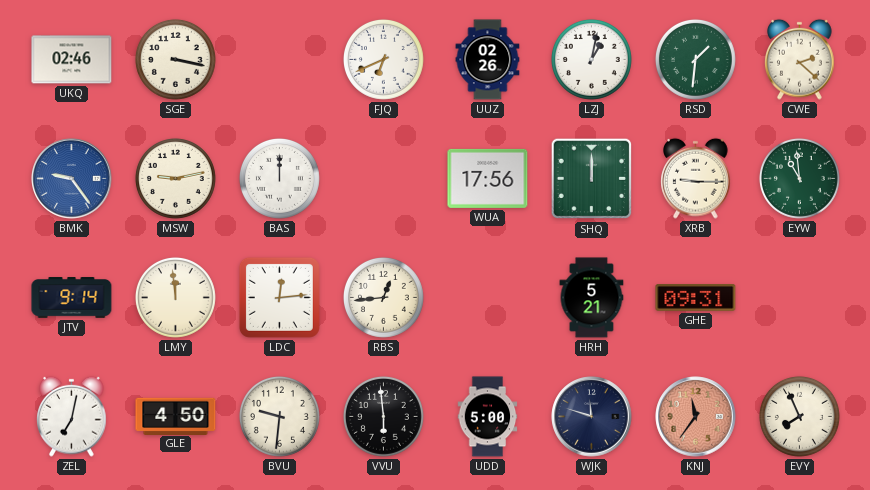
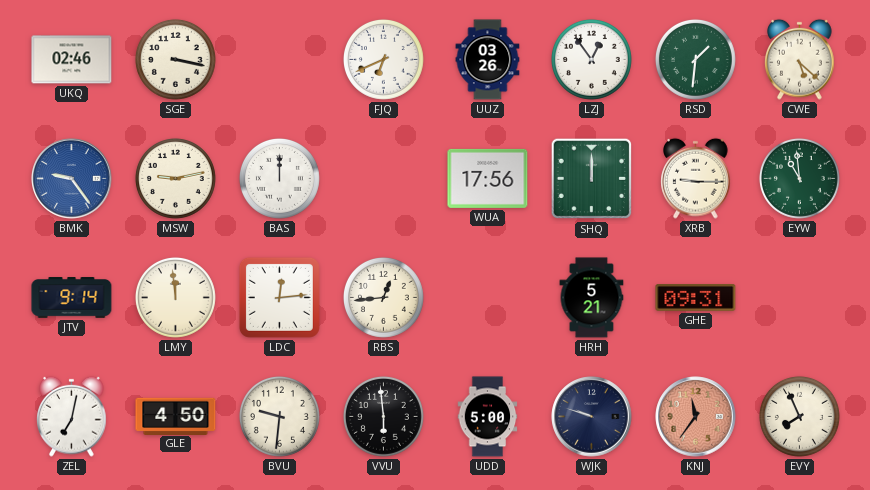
UUZ: 02:26 -> 03:26
LZJ: 1:02 -> 12:54
CWE: 2:22 -> 5:22
WJK: 11:48 -> 9:48
